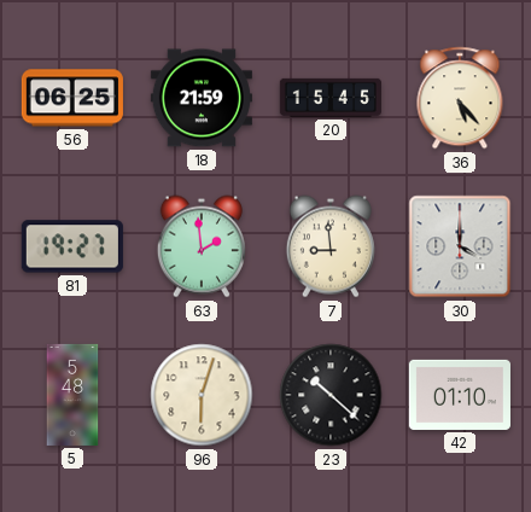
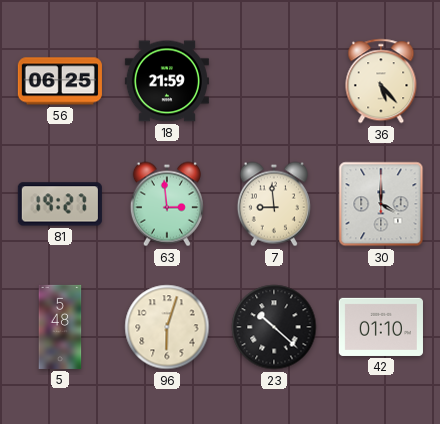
20: 15:45 -> none
63: 1:59 -> 2:59
